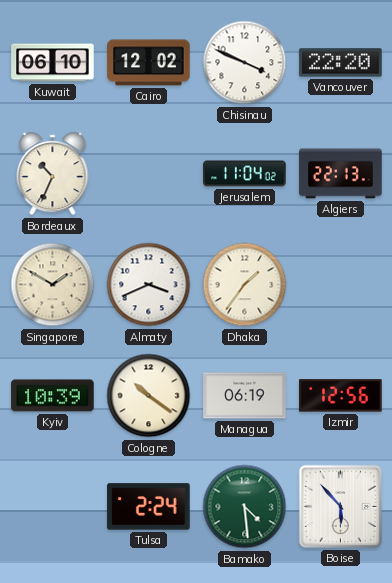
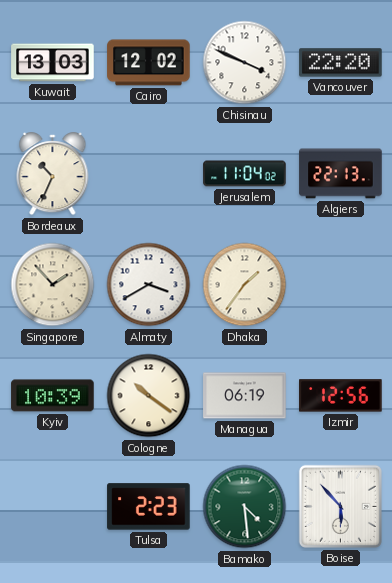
Kuwait: 06:10 -> 13:03
Singapore: 1:50 -> 1:53
Almaty: 3:41 -> 3:40
Tulsa: 2:24 -> 2:23
